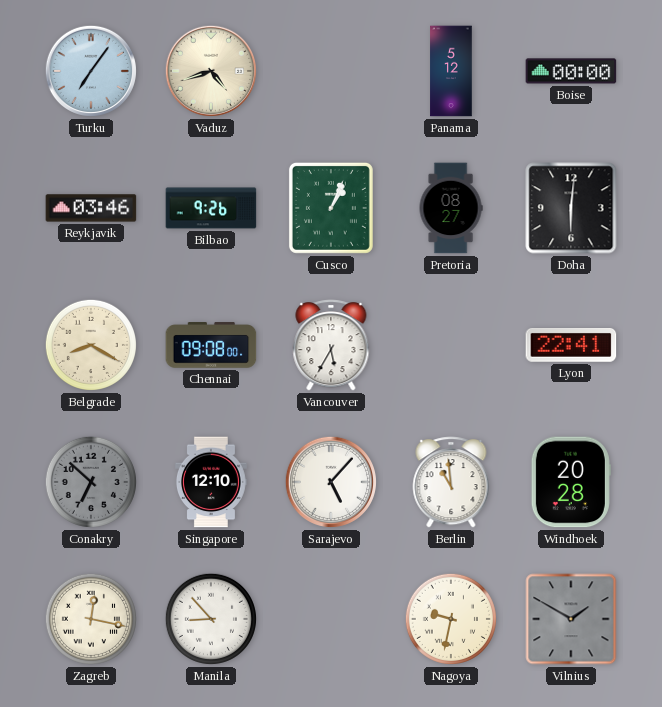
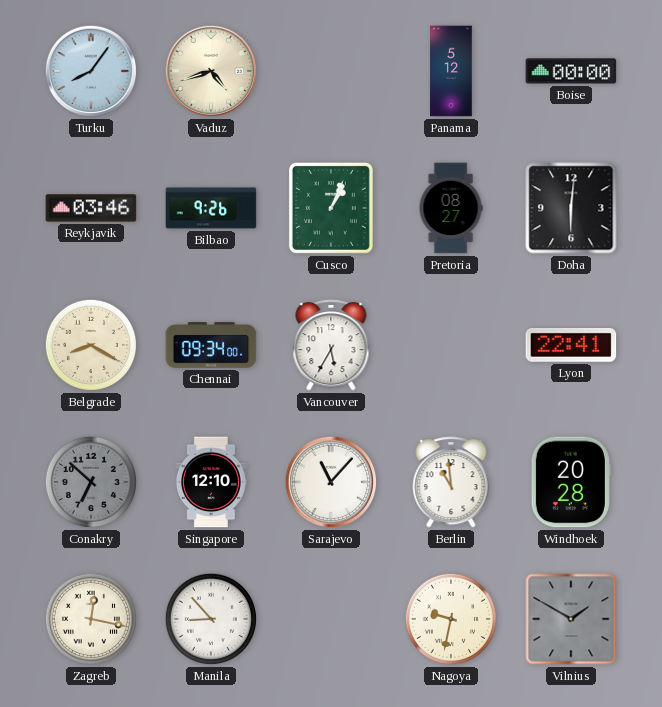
Turku: 7:06 -> 8:06
Chennai: 09:08 -> 09:34
Sarajevo: 5:07 -> 11:07
